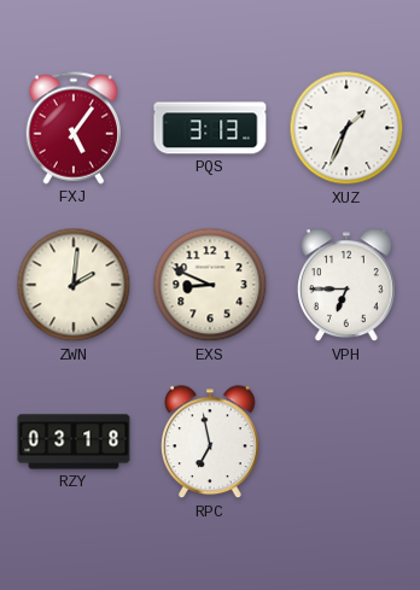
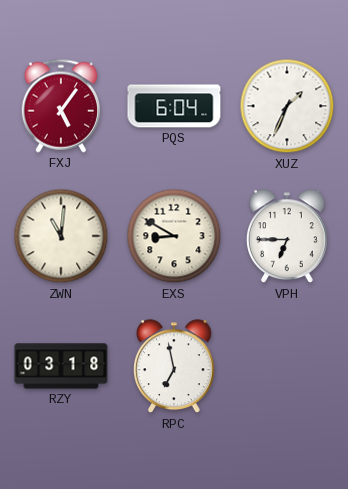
PQS: 3:13 -> 6:04
ZWN: 2:01 -> 11:01
EXS: 8:49 -> 8:50
